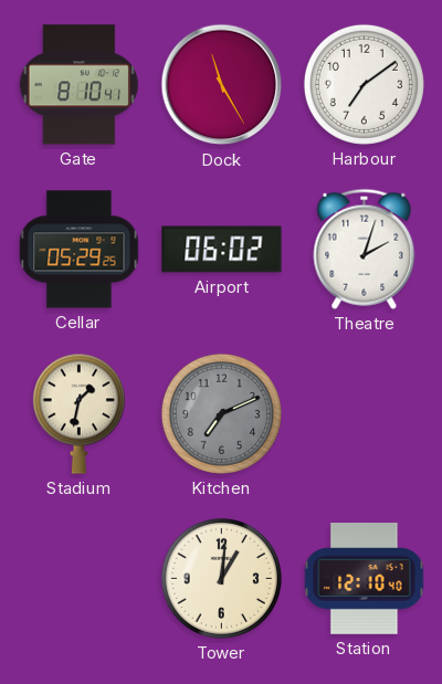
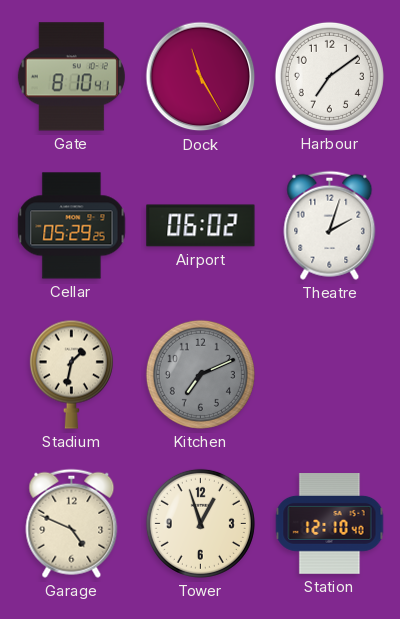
Garage: none -> 4:49
Tower: 1:01 -> 12:57
